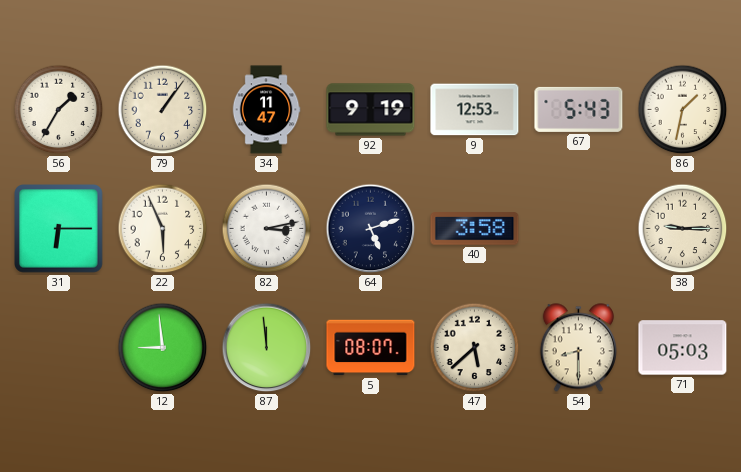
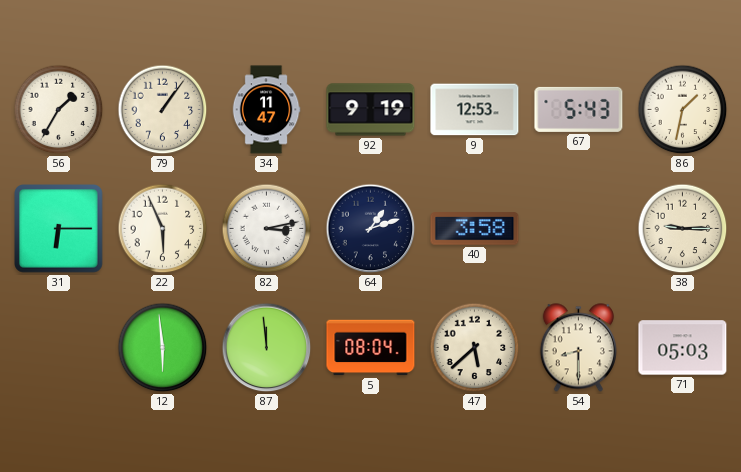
64: 5:12 -> 1:12
12: 8:59 -> 5:59
5: 08:07 -> 08:04
